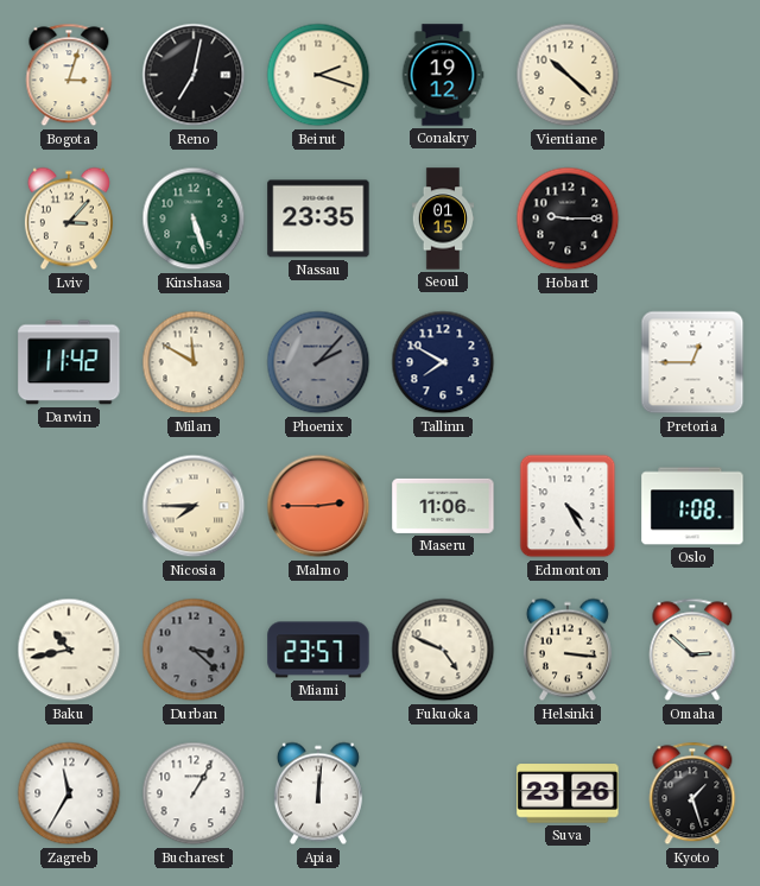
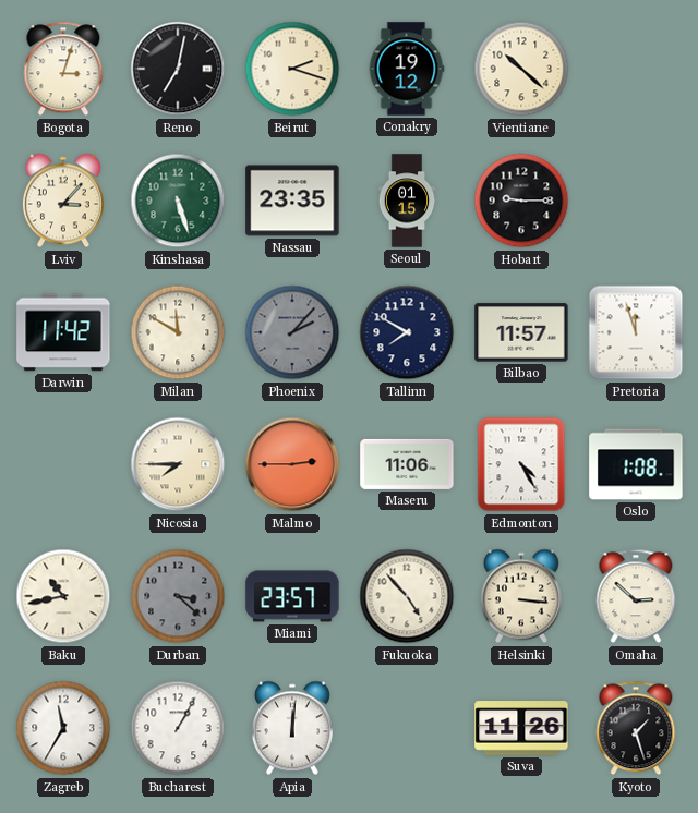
Bilbao: none -> 11:57
Pretoria: 12:45 -> 11:57
Fukuoka: 4:49 -> 4:53
Suva: 23:26 -> 11:26
